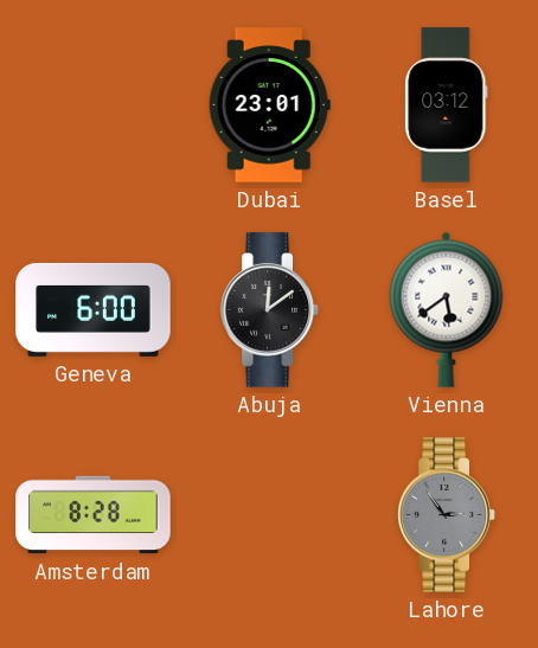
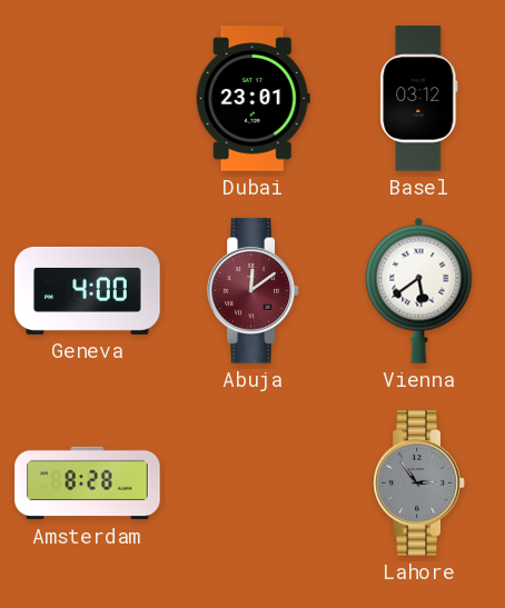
Geneva: 6:00 -> 4:00
Abuja dial: black -> burgundy
